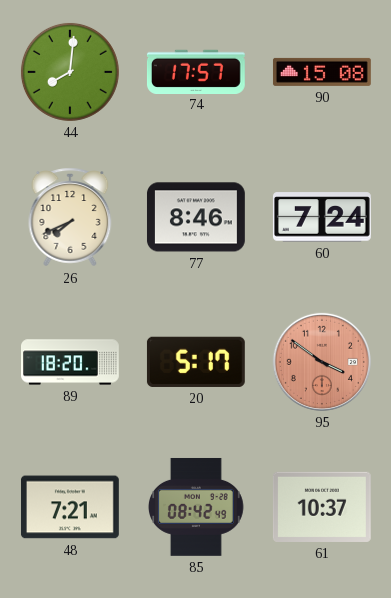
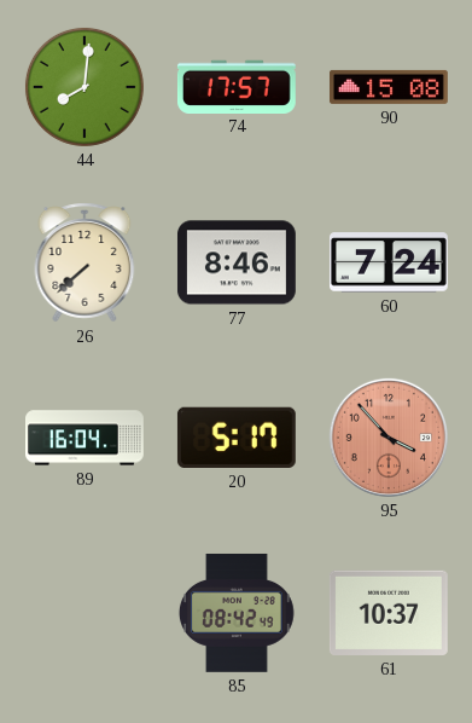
26: 7:41 -> 7:38
89: 18:20 -> 16:04
95: 3:51 -> 3:53
48: 7:21 -> none
